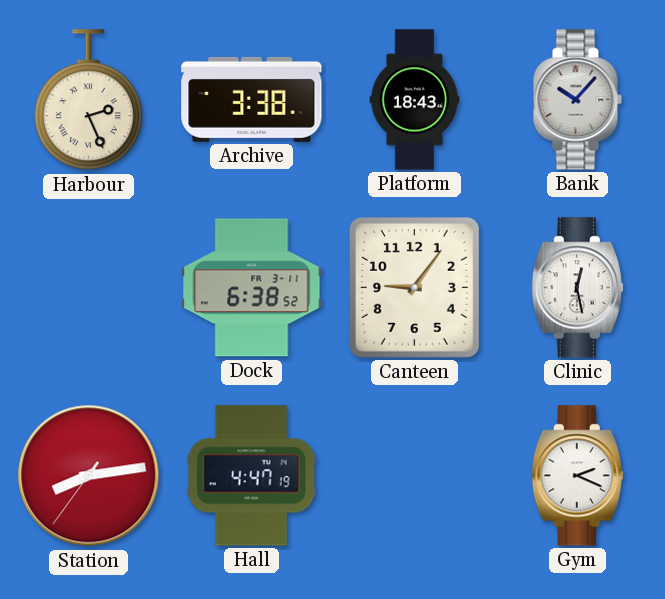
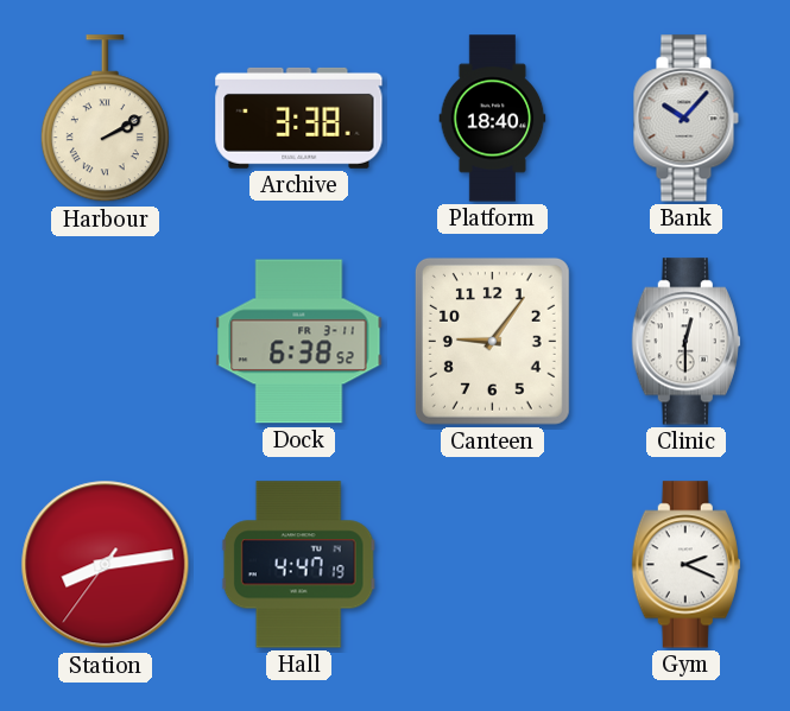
Harbour: 2:26 -> 2:10
Platform: 18:43 -> 18:40
Clinic: 12:28 -> 12:30
